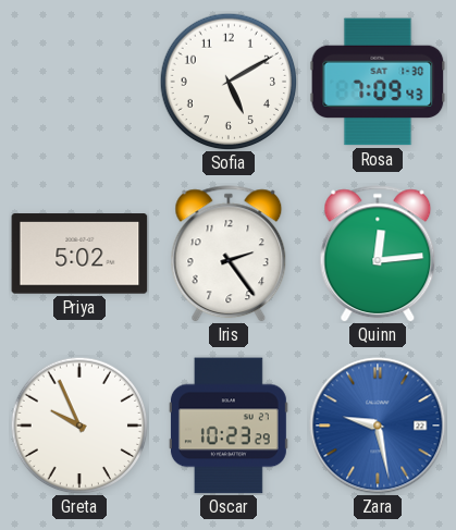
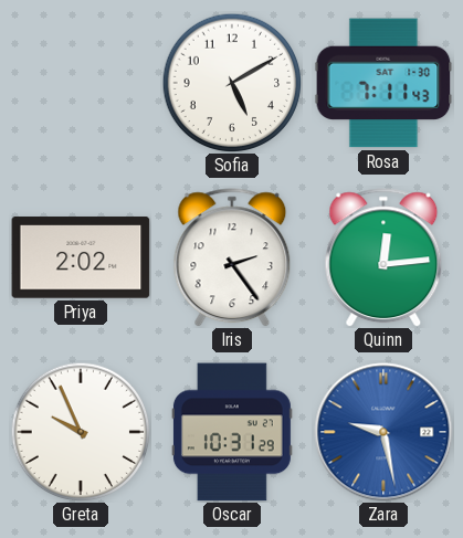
Rosa: 7:09 -> 7:11
Priya: 5:02 -> 2:02
Oscar: 10:23 -> 10:31
